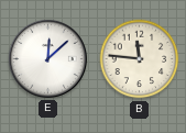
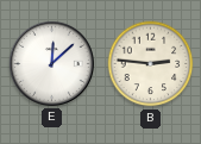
B: 11:46 -> 2:46
